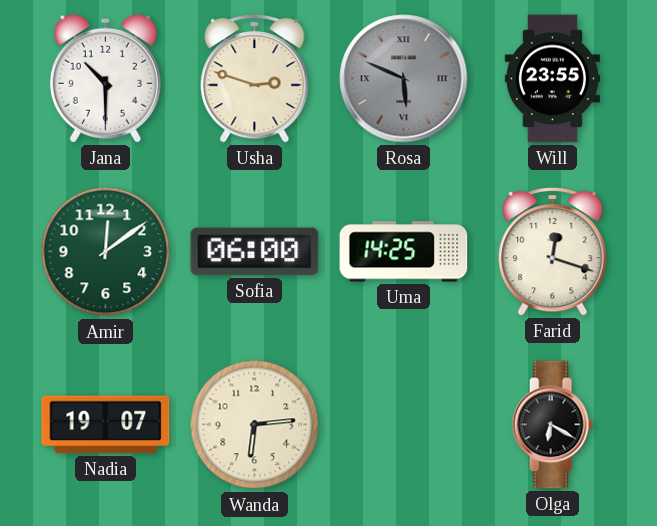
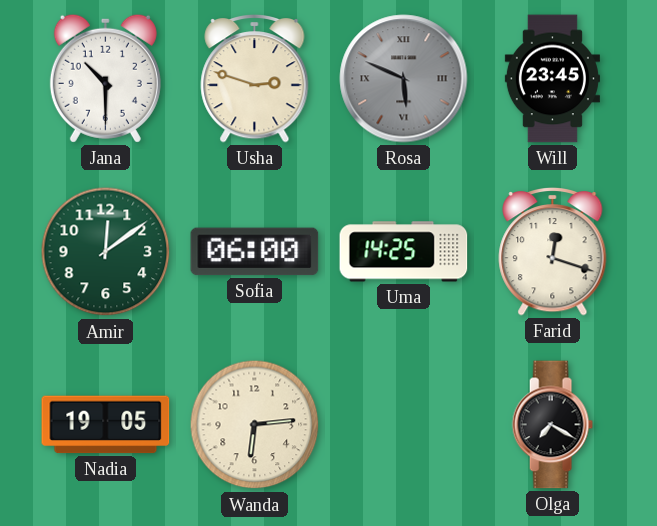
Will: 23:55 -> 23:45
Nadia: 19:07 -> 19:05
Olga: 6:20 -> 7:20
